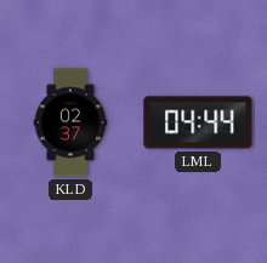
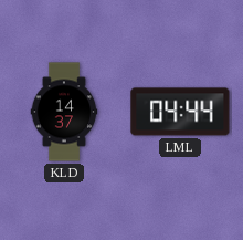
KLD: 02:37 -> 14:37
